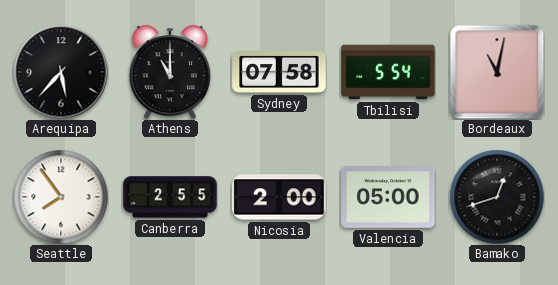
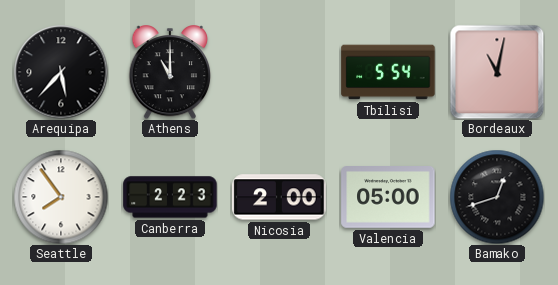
Sydney: 07:58 -> none
Canberra: 2:55 -> 2:23
